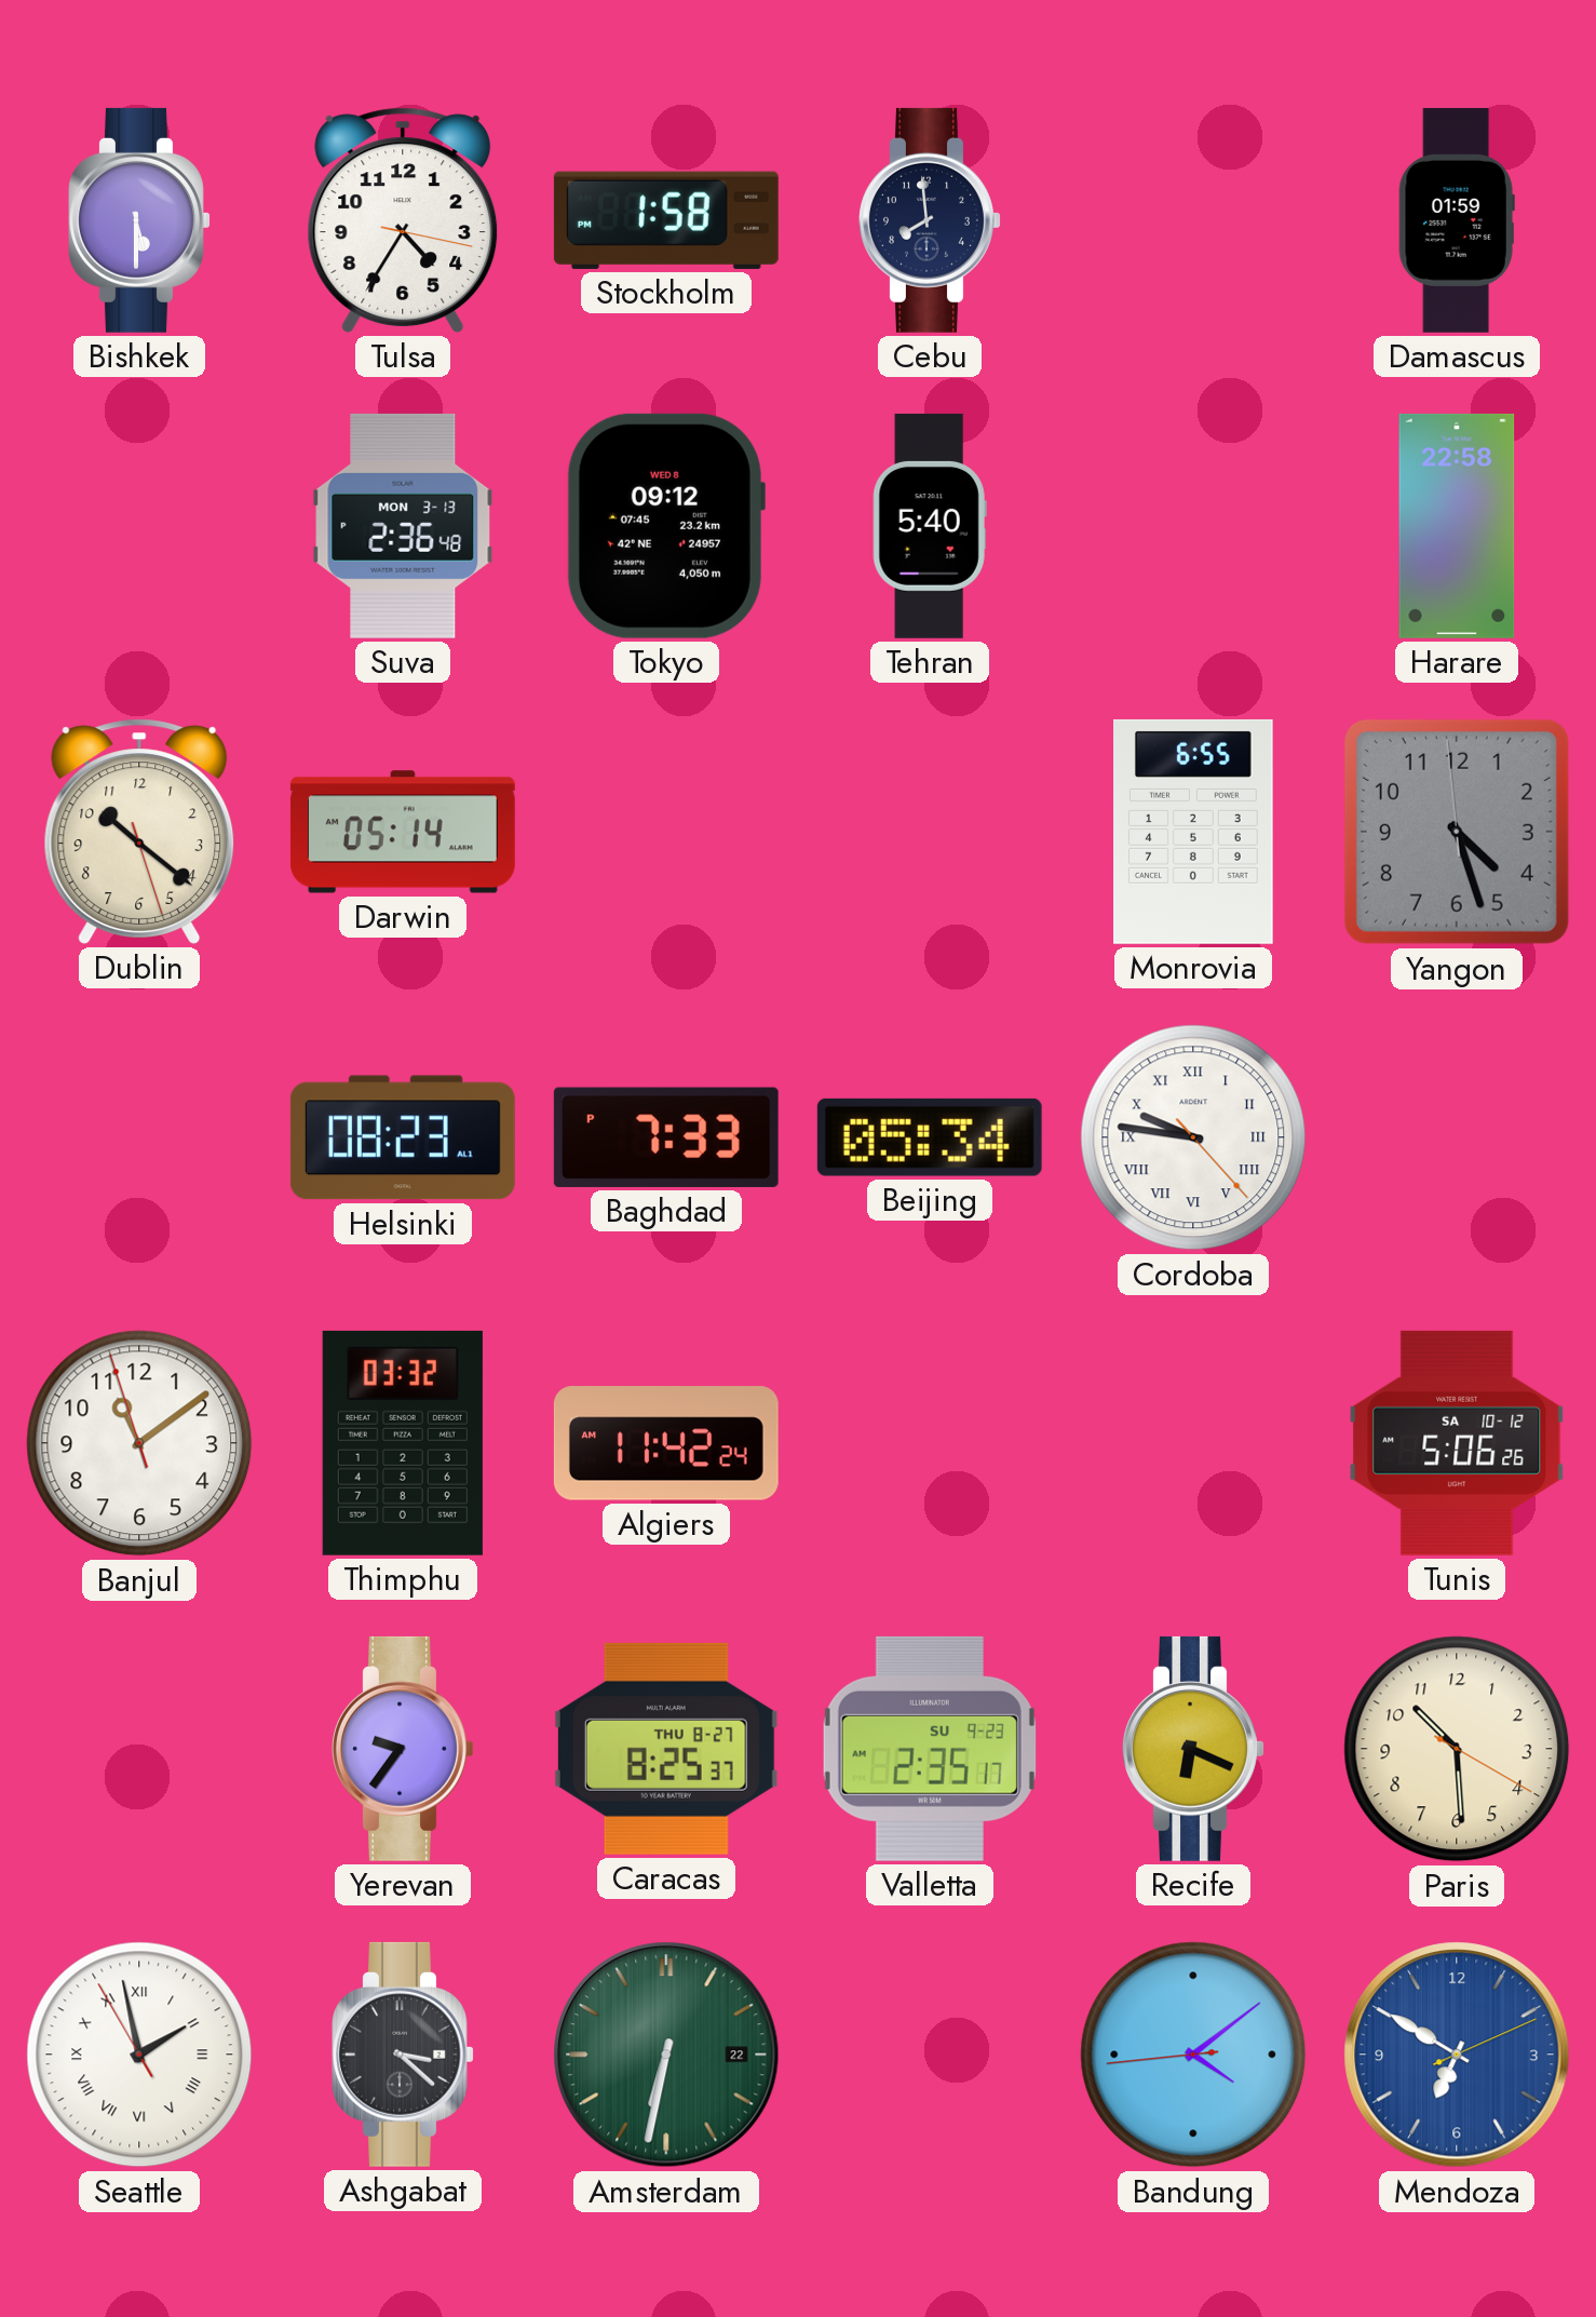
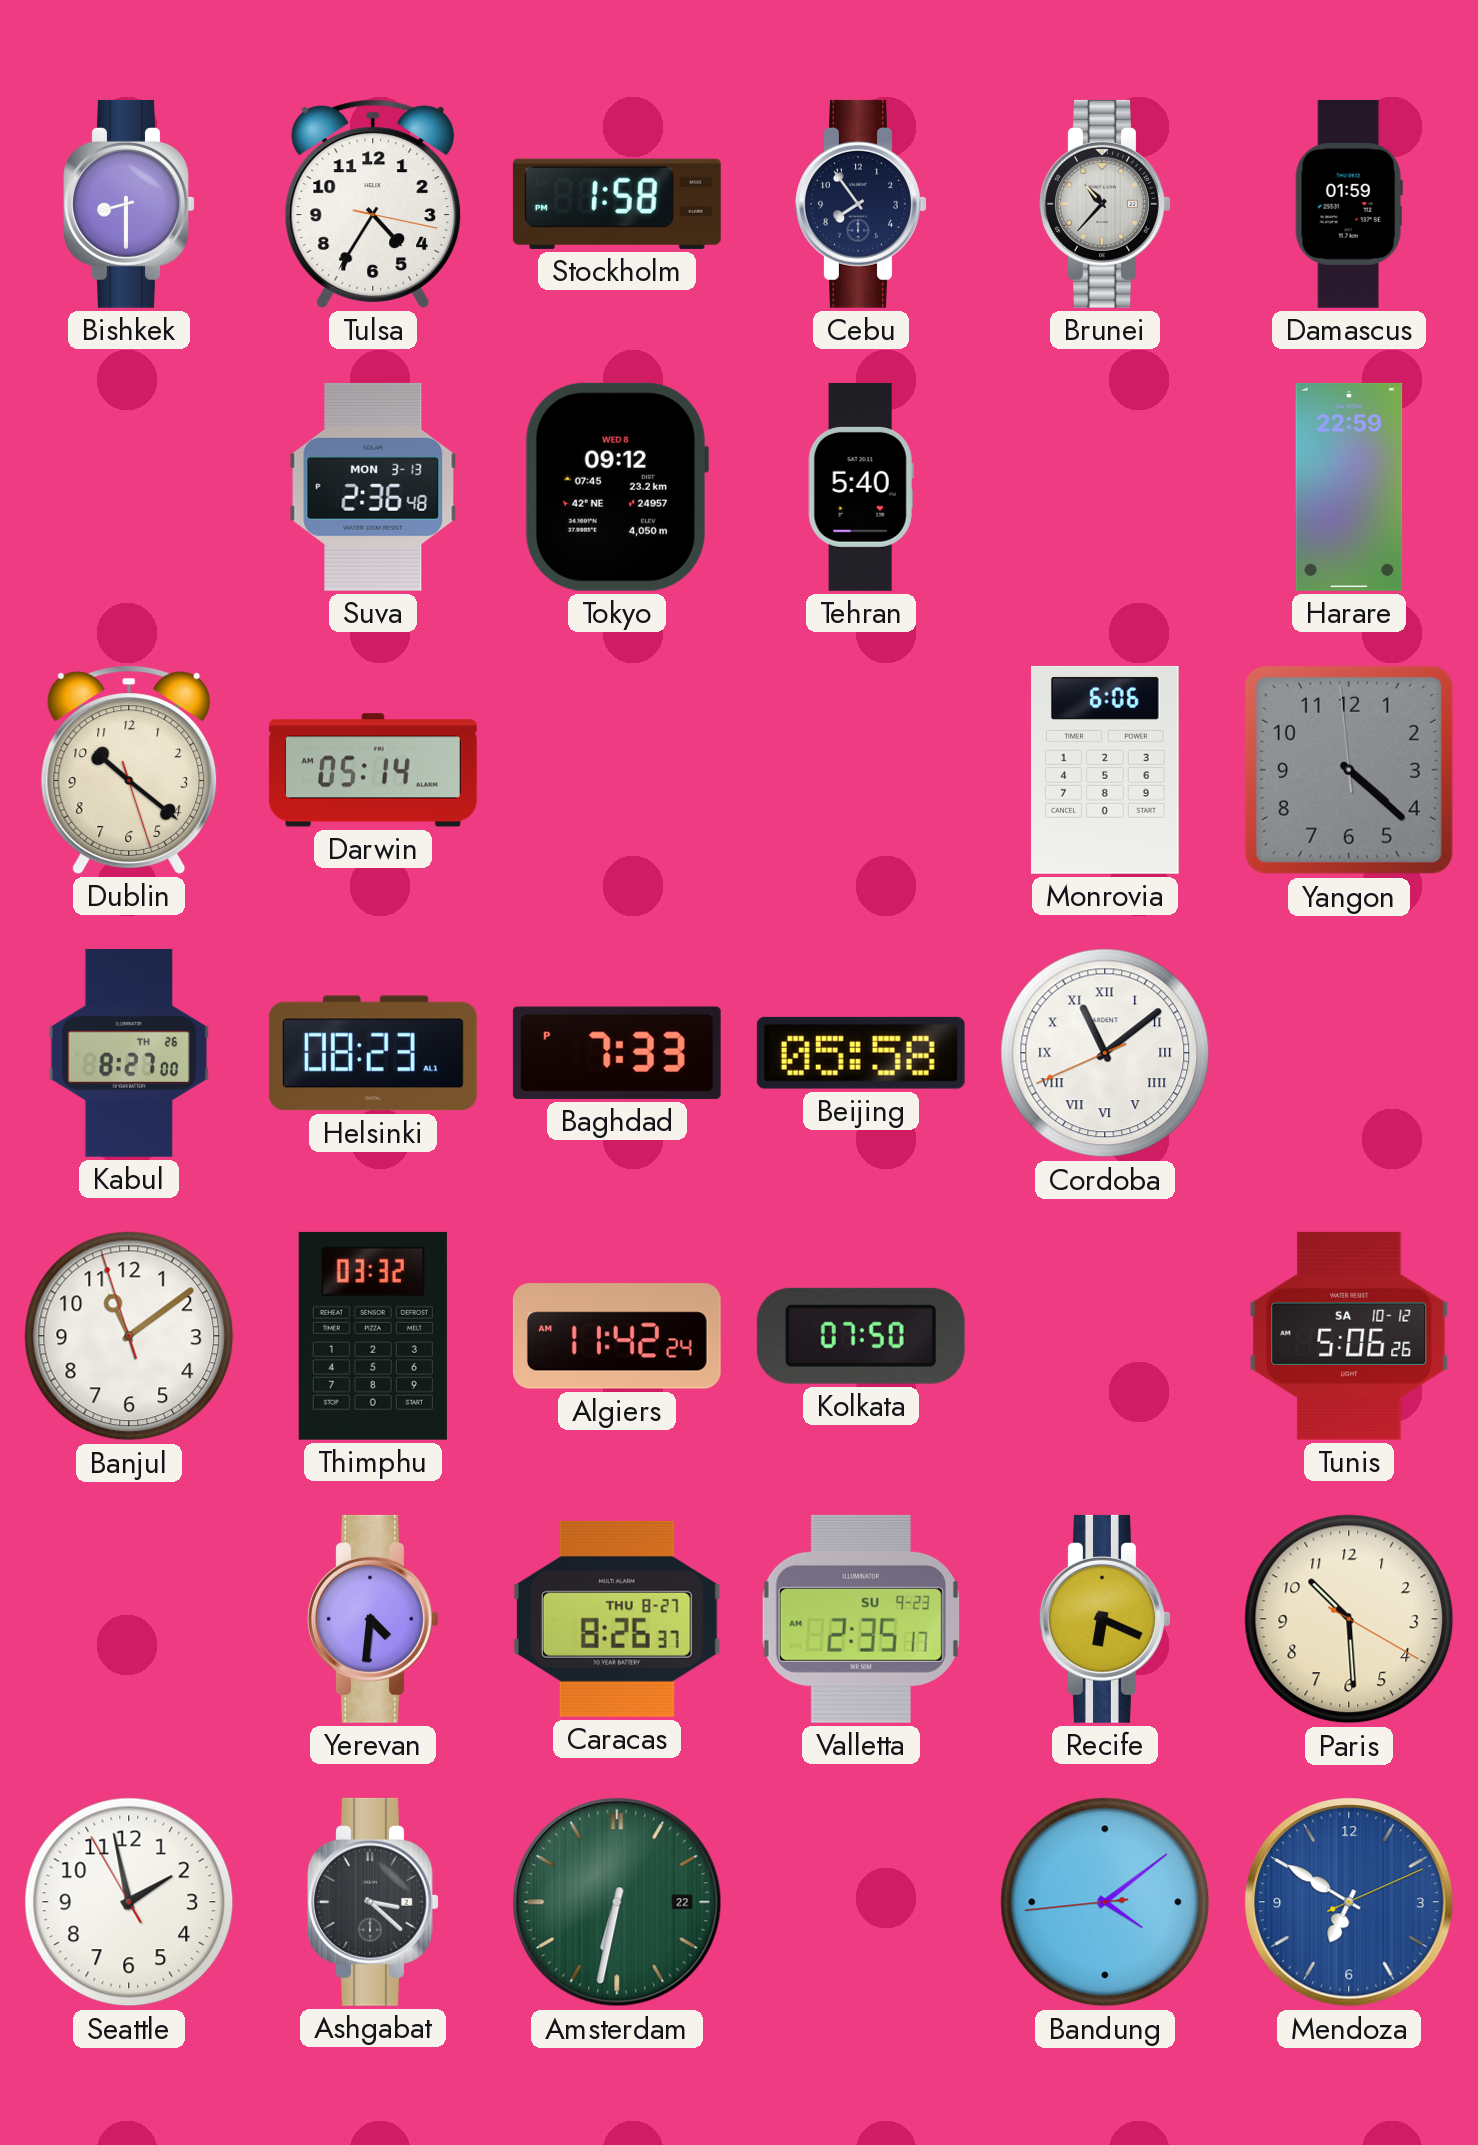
Bishkek: 5:30 -> 8:30
Cebu: 7:59 -> 7:54
Brunei: none -> 10:37
Harare: 22:58 -> 22:59
Monrovia: 6:55 -> 6:06
Yangon: 4:26 -> 4:21
Kabul: none -> 8:27
Beijing: 05:34 -> 05:58
Cordoba: 9:46 -> 11:08
Kolkata: none -> 07:50
Yerevan: 9:36 -> 4:31
Caracas: 8:25 -> 8:26
Seattle numerals: Roman -> Arabic
